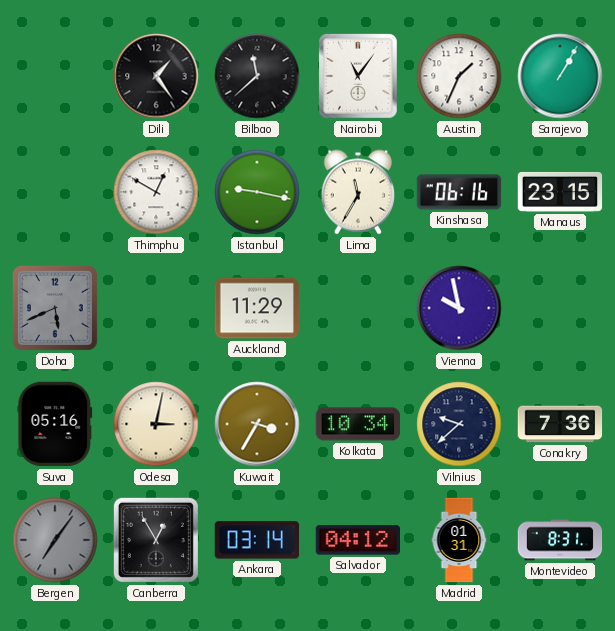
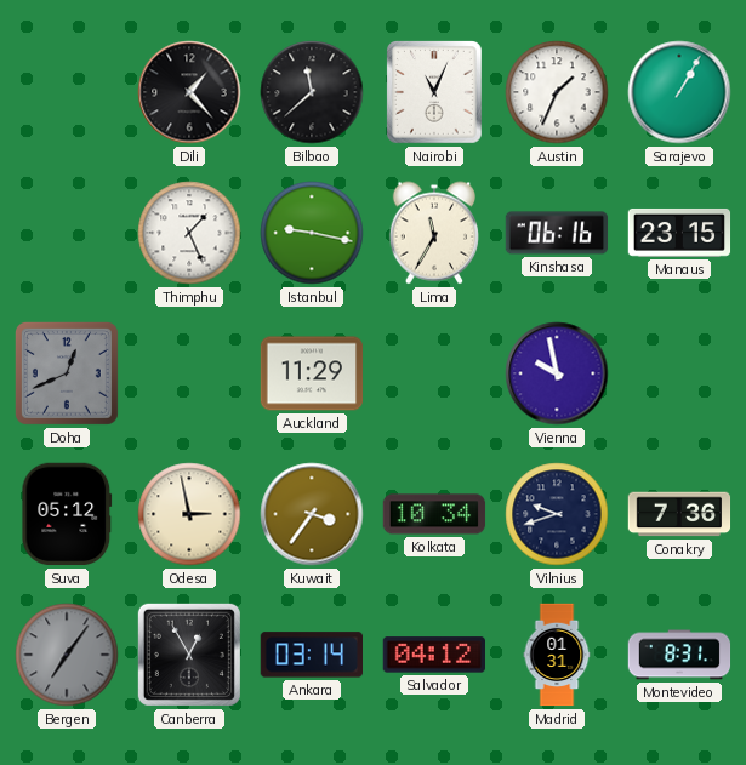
Dili: 1:24 -> 1:23
Nairobi: 11:06 -> 11:04
Thimphu: 12:50 -> 1:26
Doha: 5:41 -> 12:41
Suva: 05:16 -> 05:12
Odesa: 3:02 -> 2:58
Kuwait: 3:35 -> 3:36
Vilnius: 9:38 -> 9:42
